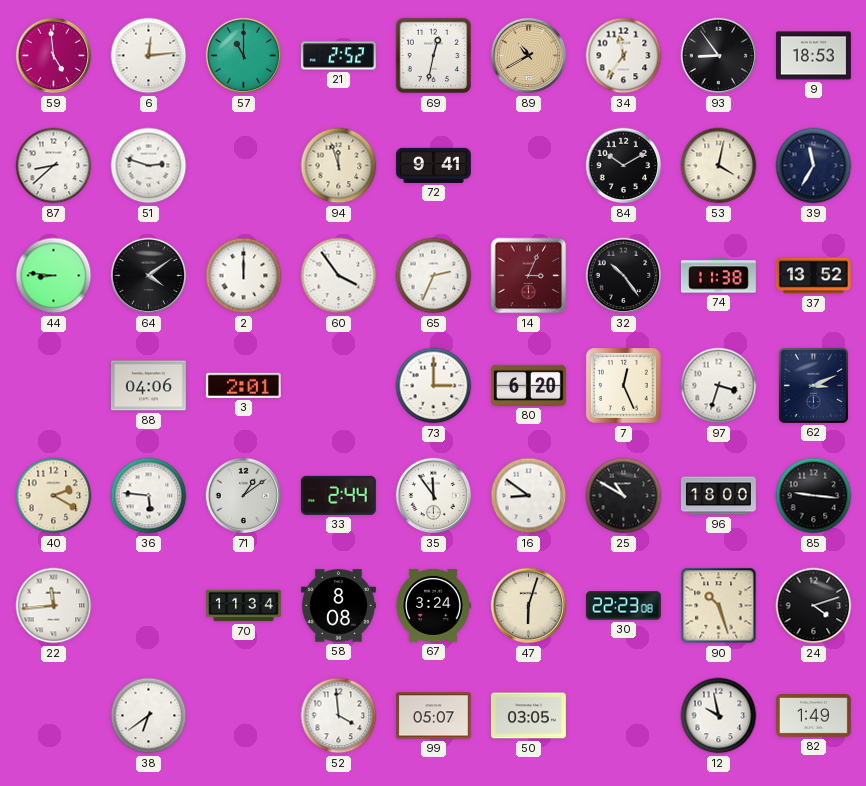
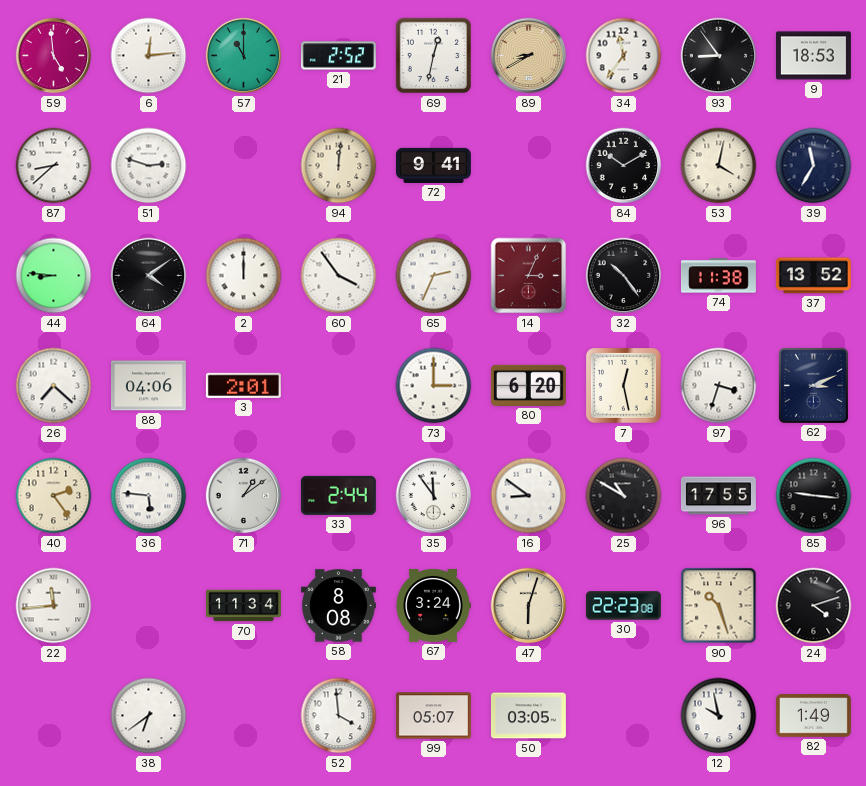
89: 10:40 -> 8:40
94: 11:57 -> 12:01
26: none -> 7:22
7: 12:26 -> 12:28
40: 2:20 -> 2:24
96: 18:00 -> 17:55
